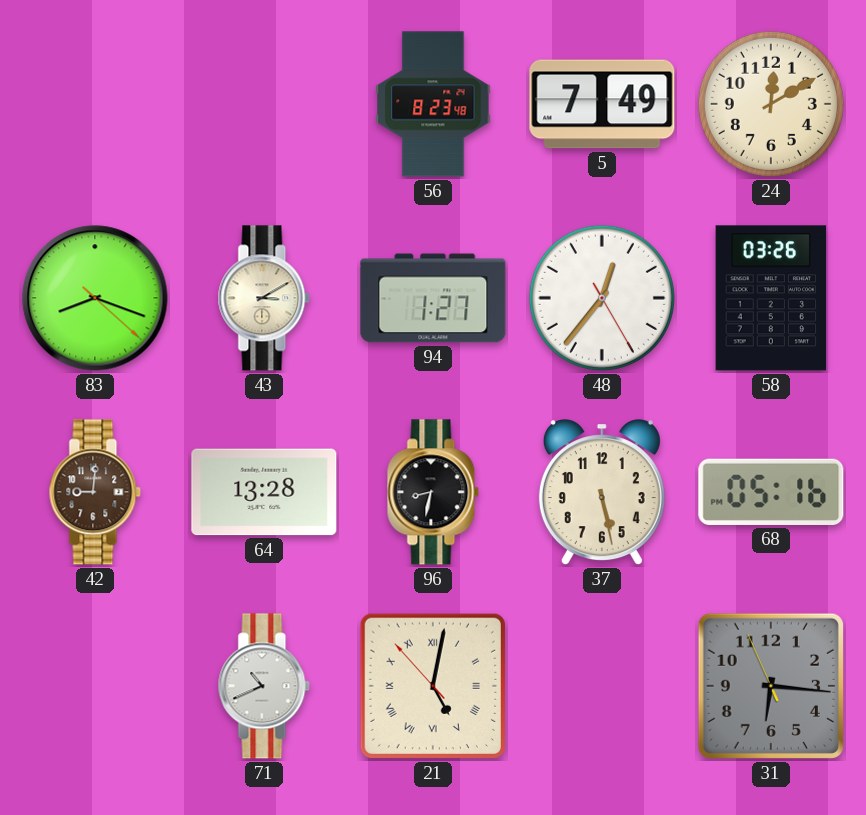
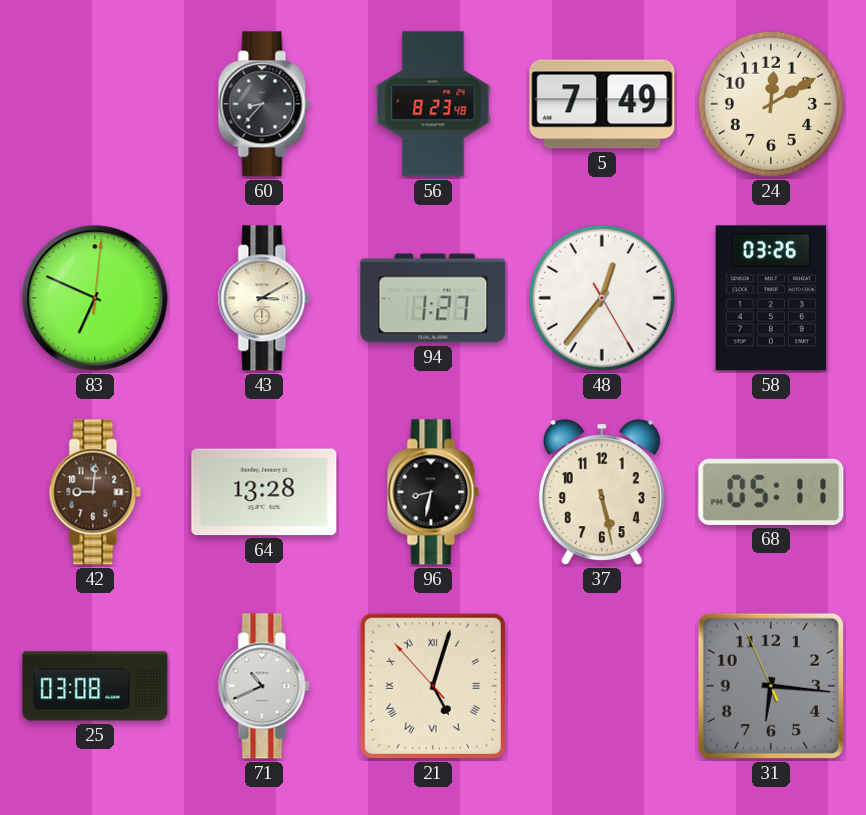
60: none -> 8:37
83: 8:18 -> 6:49
68: 05:16 -> 05:11
25: none -> 03:08
21: 5:01 -> 5:02
